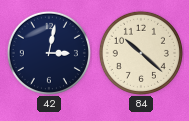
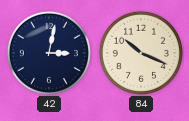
84: 10:22 -> 10:19
